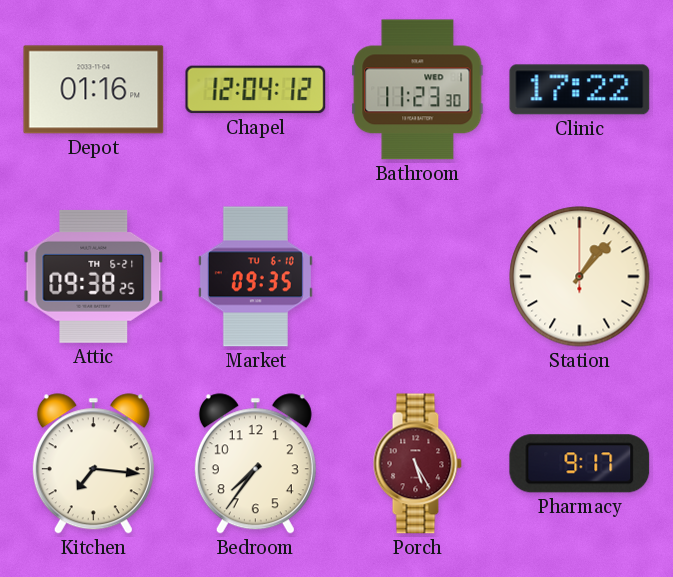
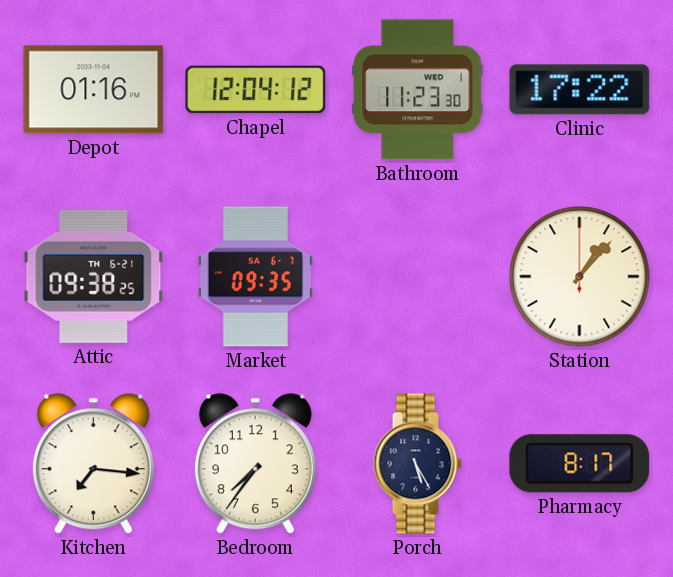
Market date: TU 6-10 -> SA 6-7
Porch dial: burgundy -> navy
Pharmacy: 9:17 -> 8:17
